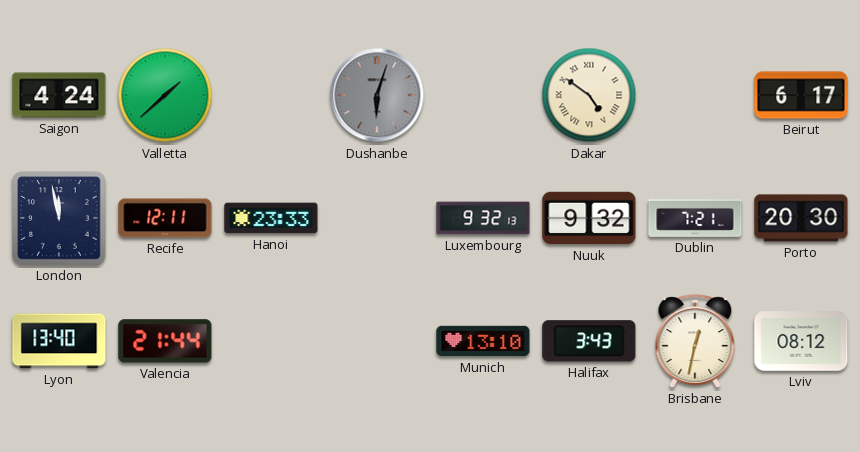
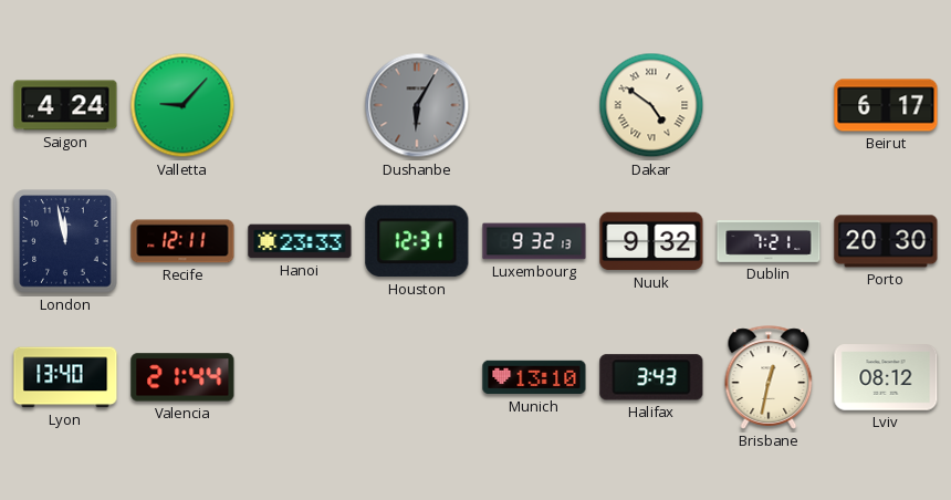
Valletta: 1:38 -> 9:07
Dushanbe: 6:03 -> 6:05
Houston: none -> 12:31
